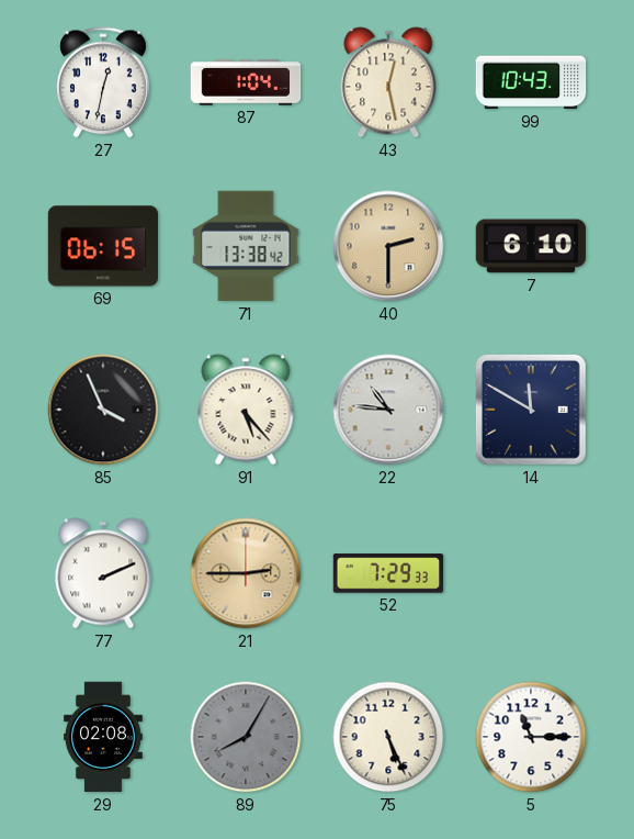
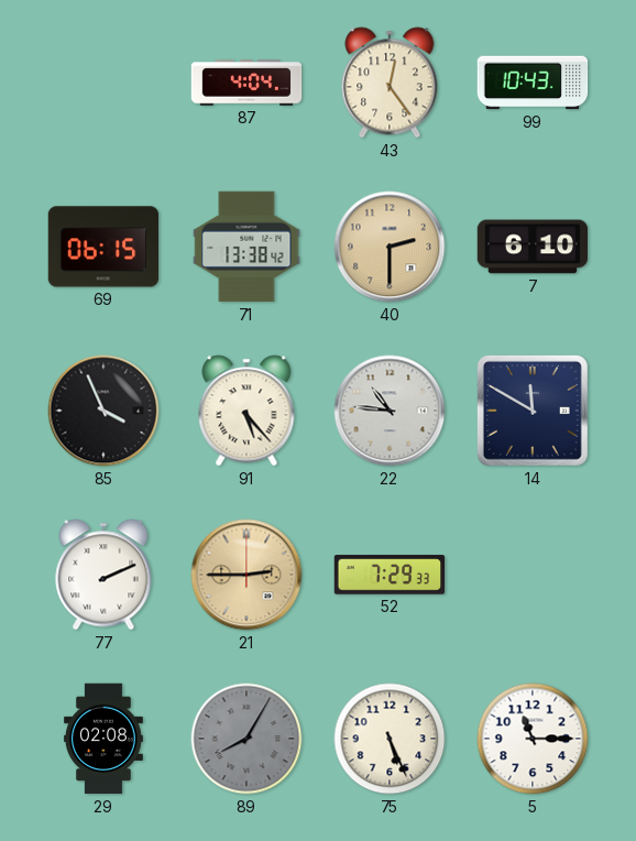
27: 12:32 -> none
87: 1:04 -> 4:04
43: 12:28 -> 12:24
